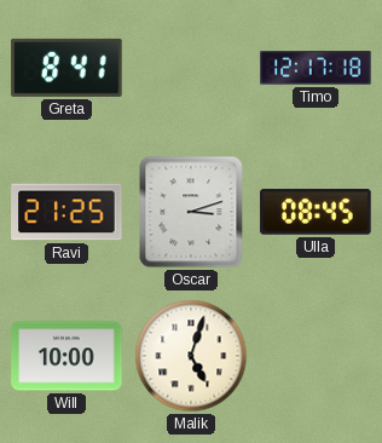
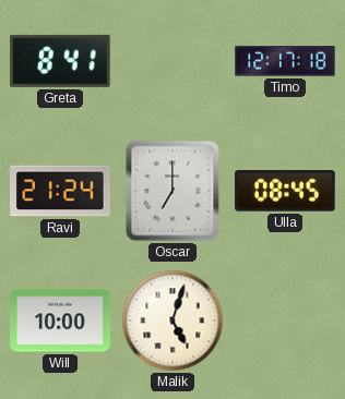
Ravi: 21:25 -> 21:24
Oscar: 3:12 -> 7:00
